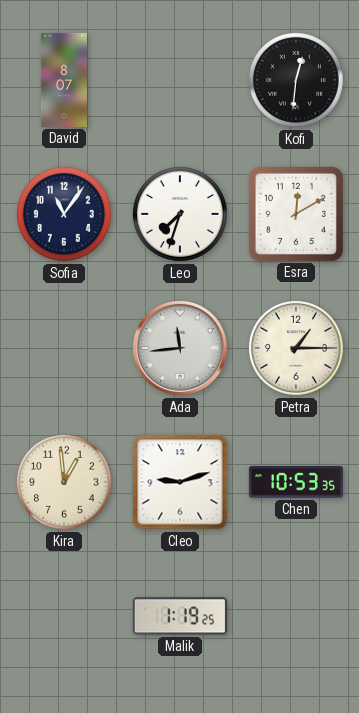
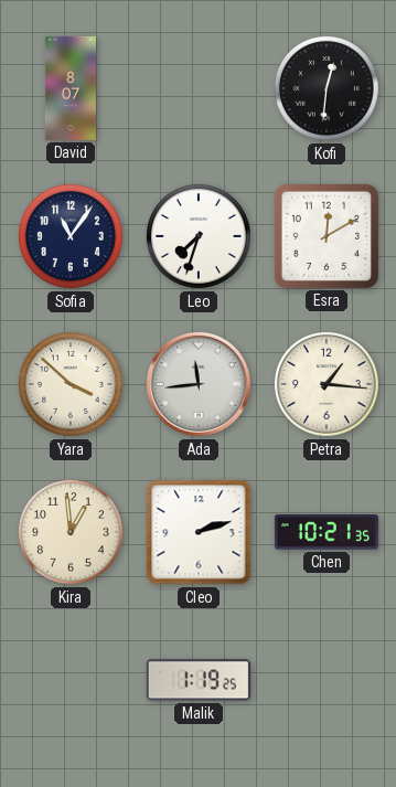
Yara: none -> 3:52
Petra: 1:15 -> 1:16
Cleo: 9:12 -> 2:12
Chen: 10:53 -> 10:21
